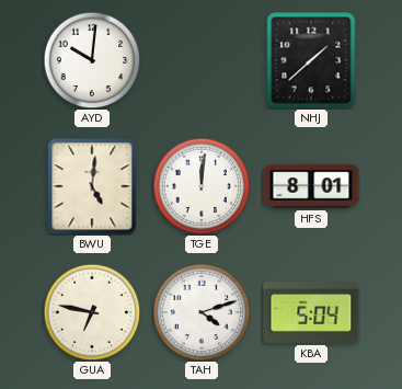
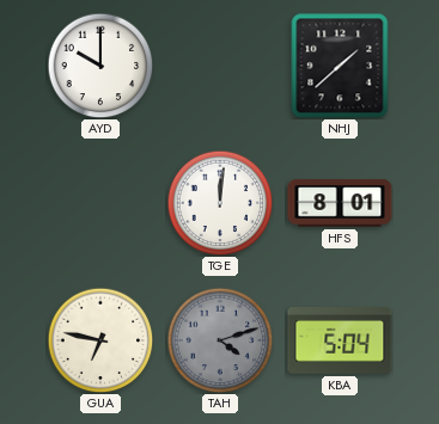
AYD: 10:01 -> 10:00
BWU: 5:01 -> none
TAH dial: white -> grey
